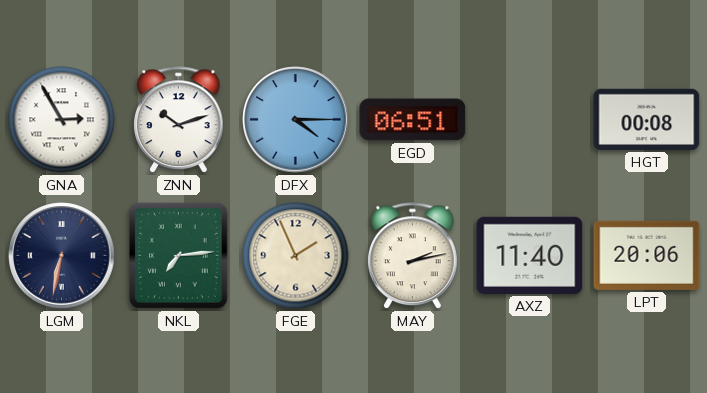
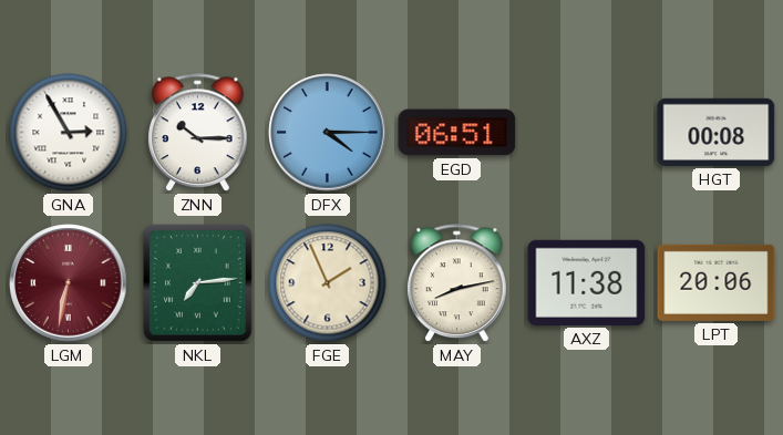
ZNN: 10:12 -> 10:15
LGM dial: navy -> burgundy
MAY: 2:13 -> 8:13
AXZ: 11:40 -> 11:38
